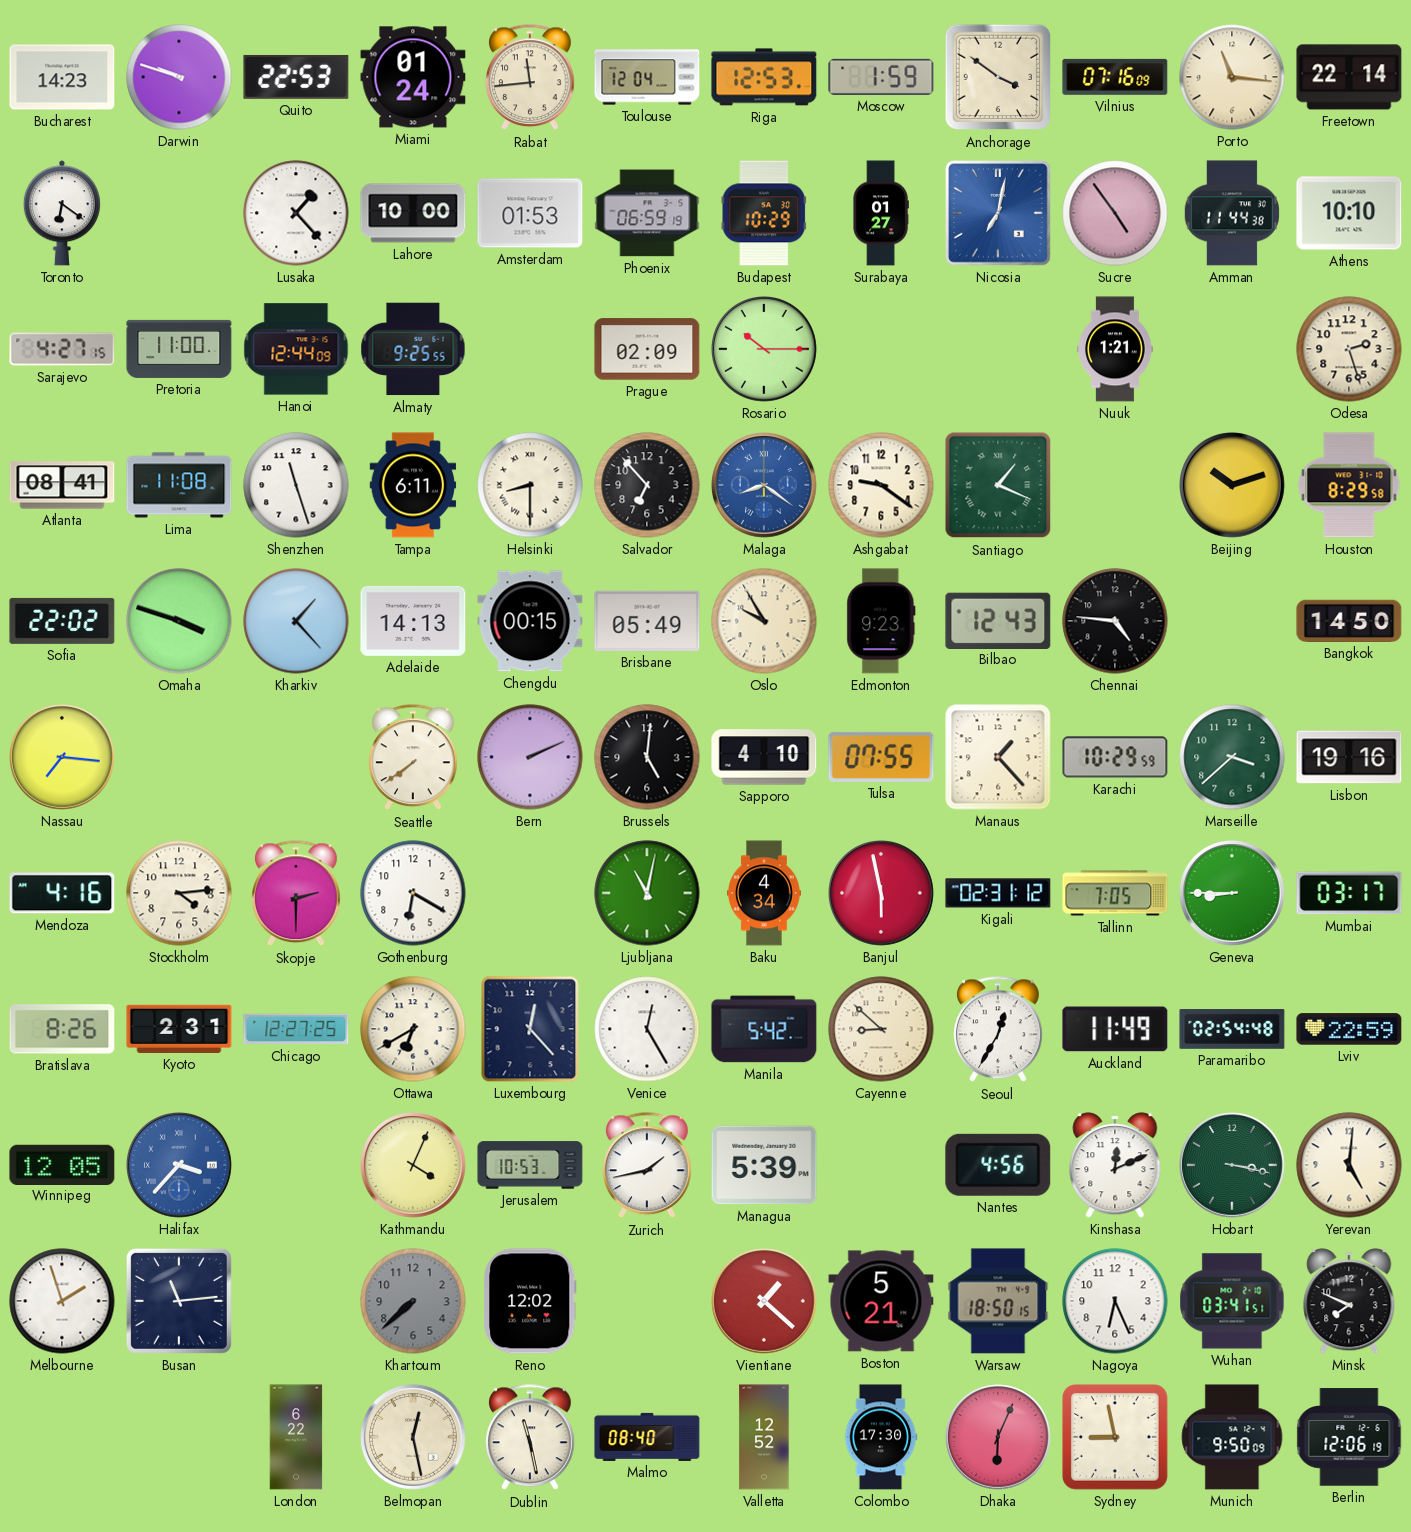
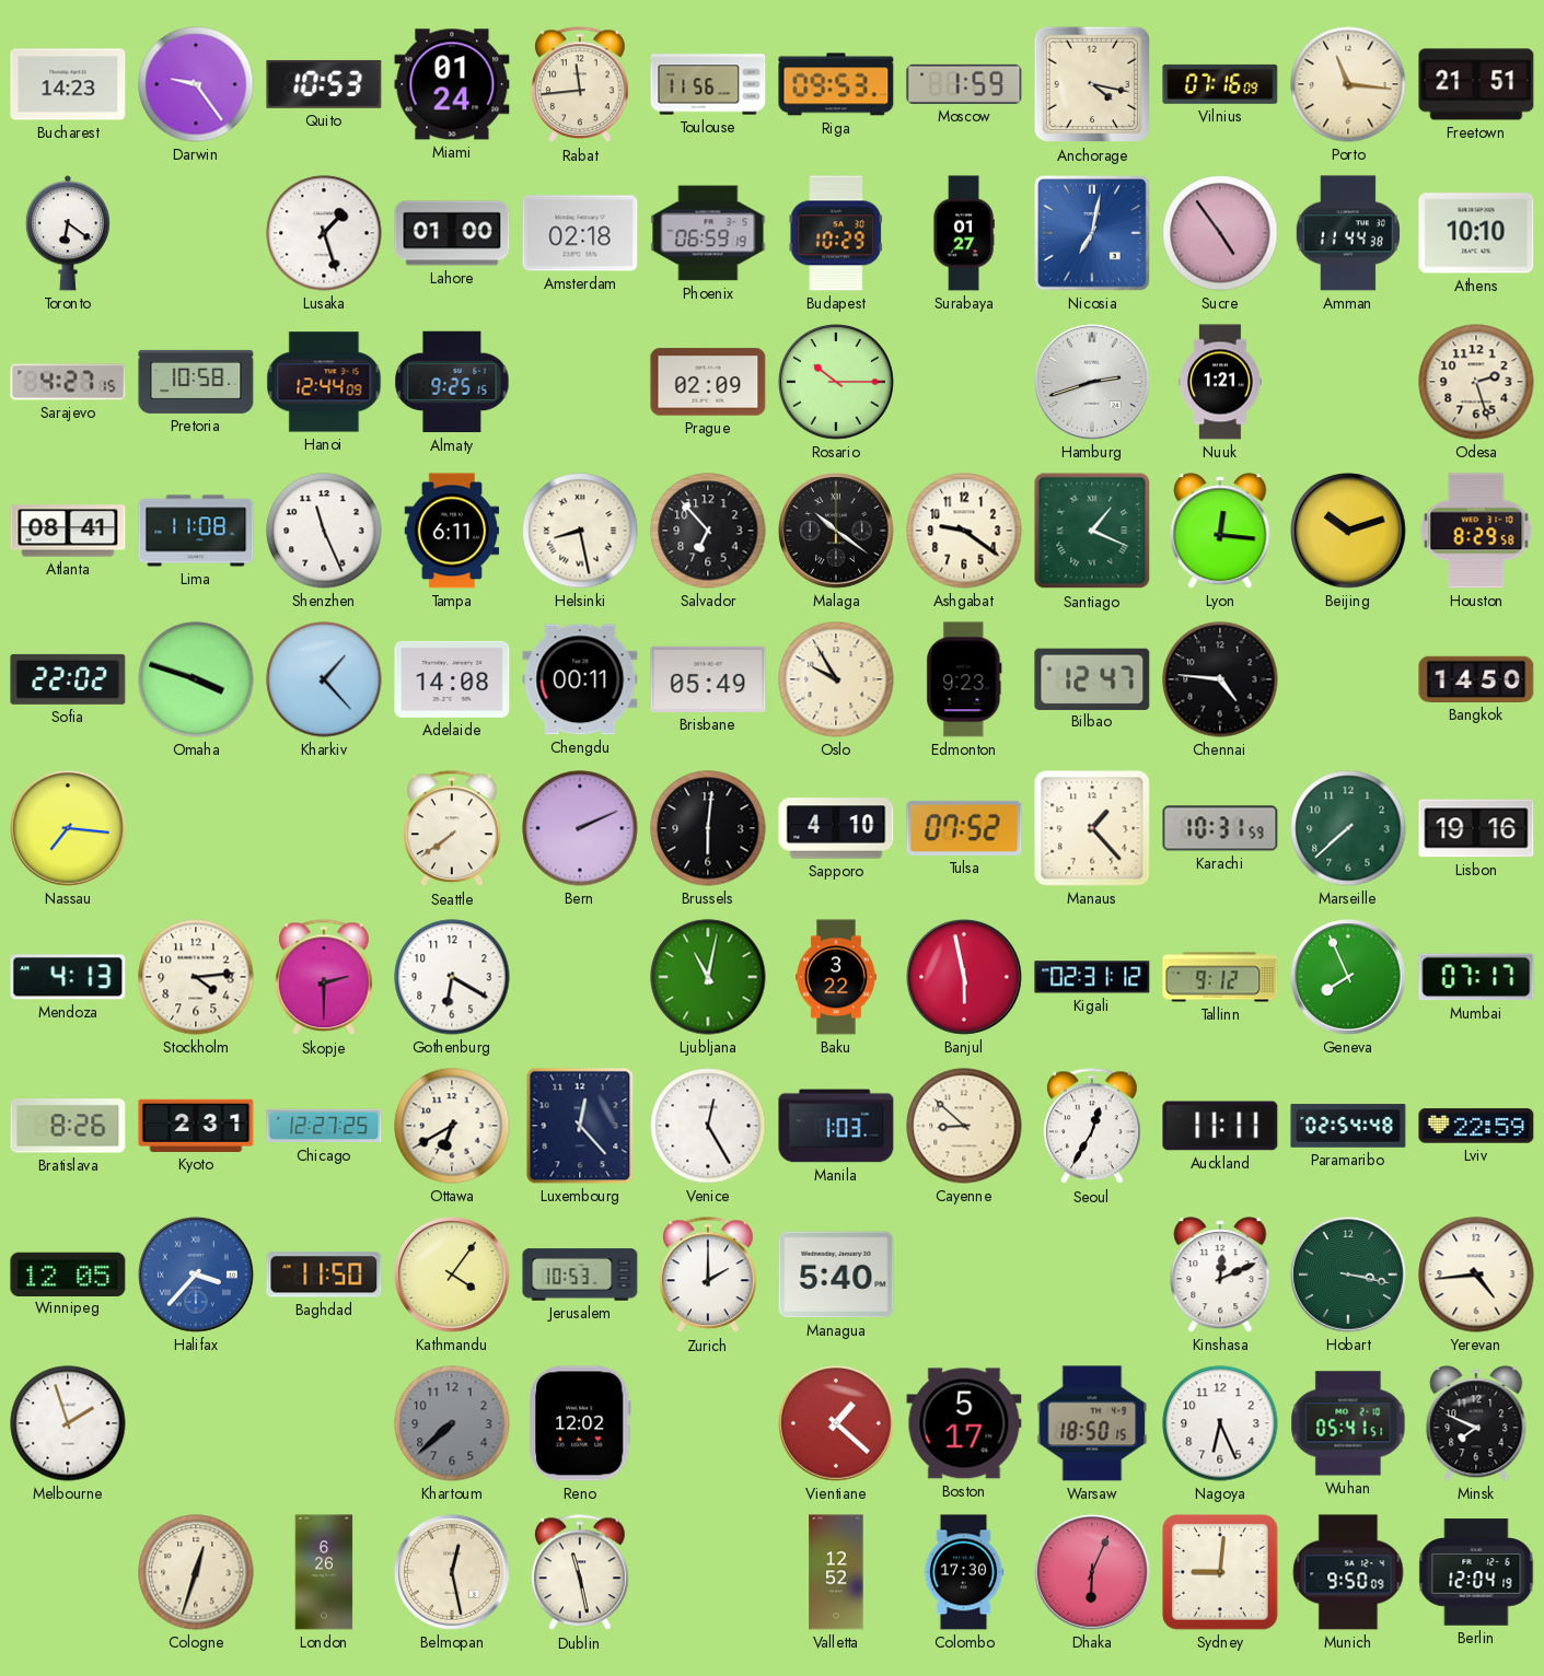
Darwin: 9:48 -> 9:24
Quito: 22:53 -> 10:53
Toulouse: 12:04 -> 11:56
Riga: 12:53 -> 09:53
Anchorage: 3:51 -> 4:17
Freetown: 22:14 -> 21:51
Lusaka: 1:23 -> 1:27
Lahore: 10:00 -> 01:00
Amsterdam: 01:53 -> 02:18
Pretoria: 11:00 -> 10:58
Almaty: 9:25:55 -> 9:25:15
Hamburg: none -> 2:42
Shenzhen: 11:27 -> 11:26
Helsinki: 8:30 -> 8:28
Malaga: 8:21 -> 10:21
Malaga dial: blue -> black
Lyon: none -> 12:16
Adelaide: 14:13 -> 14:08
Chengdu: 00:15 -> 00:11
Bilbao: 12:43 -> 12:47
Brussels: 5:01 -> 6:01
Tulsa: 07:55 -> 07:52
Karachi: 10:29 -> 10:31
Marseille: 3:38 -> 7:38
Mendoza: 4:16 -> 4:13
Baku: 4:34 -> 3:22
Tallinn: 7:05 -> 9:12
Geneva: 8:45 -> 7:56
Mumbai: 03:17 -> 07:17
Manila: 5:42 -> 1:03
Auckland: 11:49 -> 11:11
Baghdad: none -> 11:50
Kathmandu: 4:04 -> 4:06
Zurich: 1:43 -> 2:00
Managua: 5:39 -> 5:40
Nantes: 4:56 -> none
Yerevan: 5:01 -> 4:44
Busan: 11:14 -> none
Boston: 5:21 -> 5:17
Wuhan: 03:41 -> 05:41
Cologne: none -> 12:33
London: 6:22 -> 6:26
Malmo: 08:40 -> none
Sydney: 8:58 -> 9:01
Berlin: 12:06 -> 12:04
